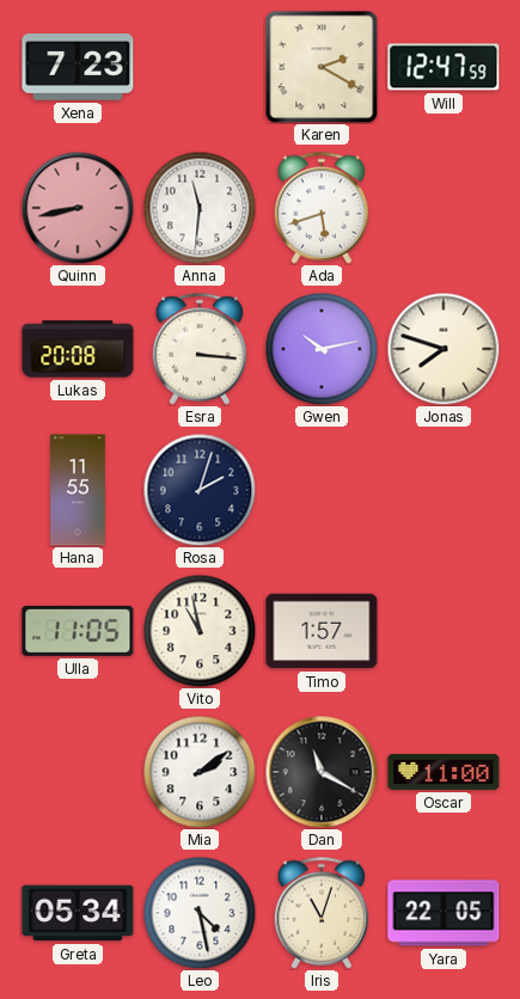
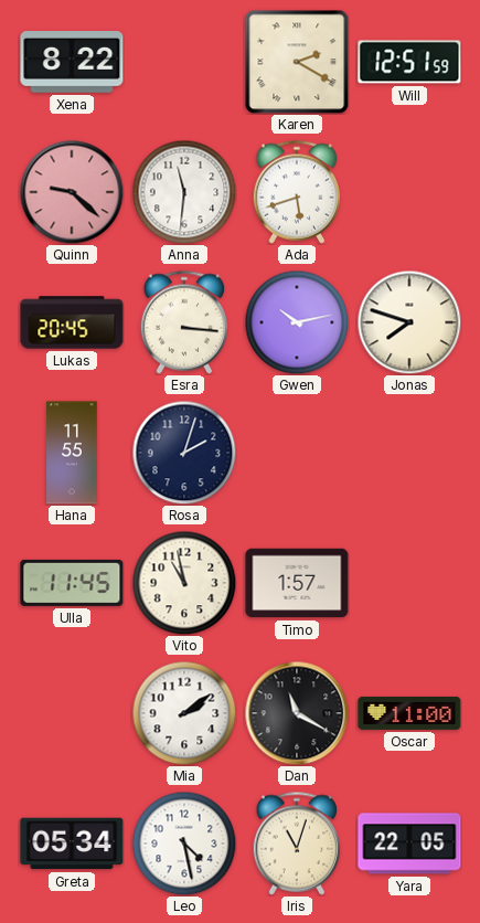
Xena: 7:23 -> 8:22
Will: 12:47 -> 12:51
Quinn: 8:43 -> 9:22
Lukas: 20:08 -> 20:45
Ulla: 11:05 -> 11:45
